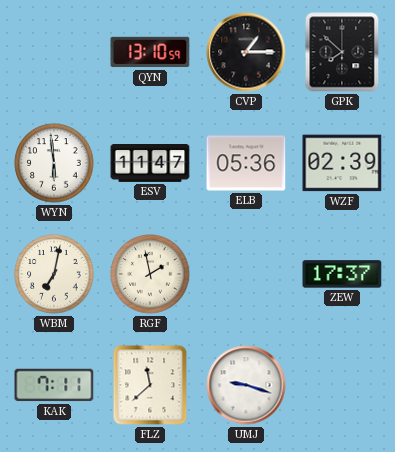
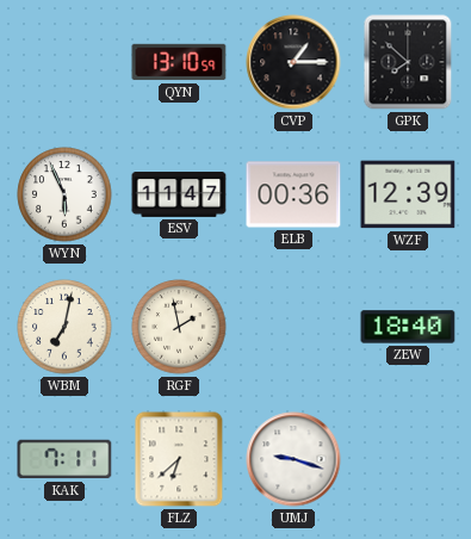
WYN: 5:59 -> 5:56
ELB: 05:36 -> 00:36
WZF: 02:39 -> 12:39
ZEW: 17:37 -> 18:40
FLZ: 11:38 -> 6:38
